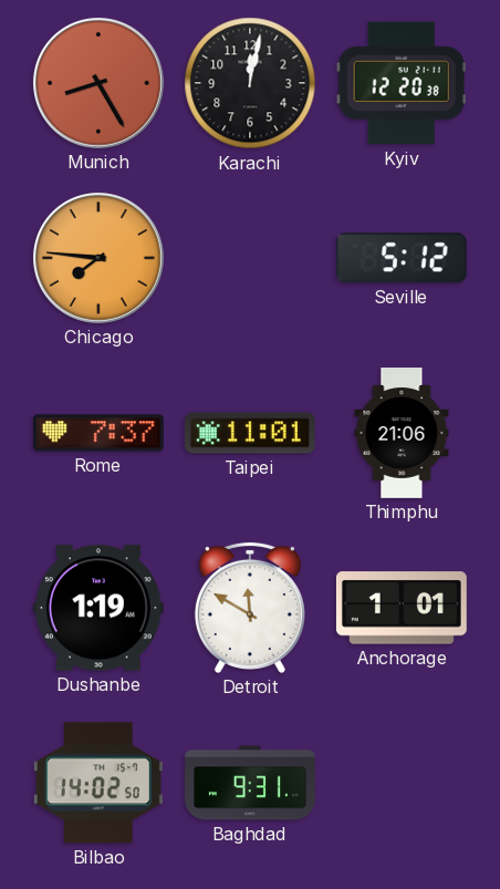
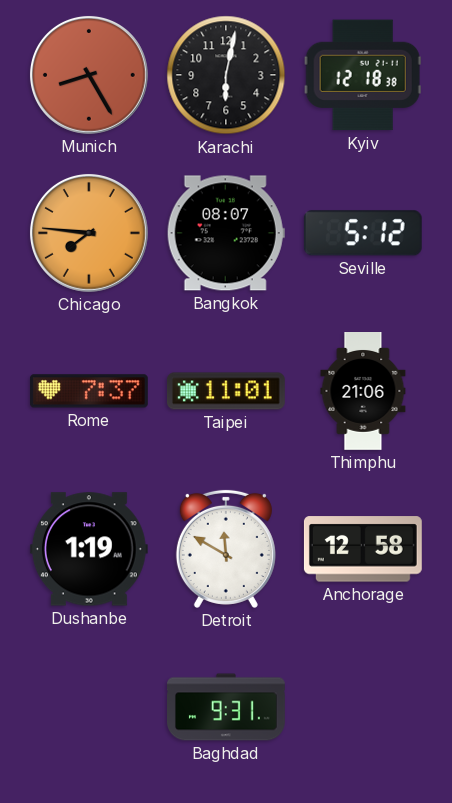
Karachi: 12:02 -> 6:02
Kyiv: 12:20 -> 12:18
Bangkok: none -> 08:07
Anchorage: 1:01 -> 12:58
Bilbao: 14:02 -> none
